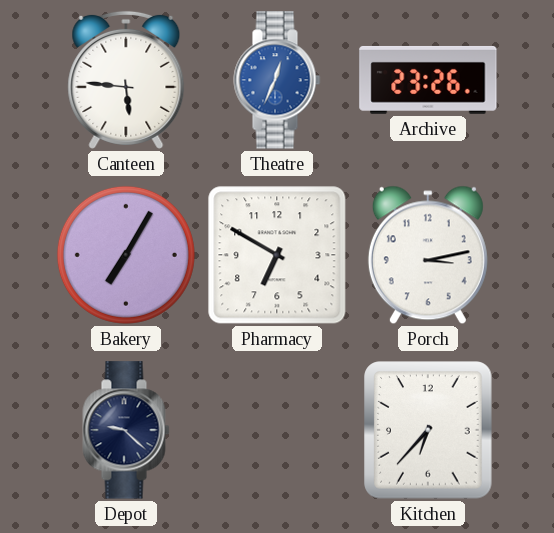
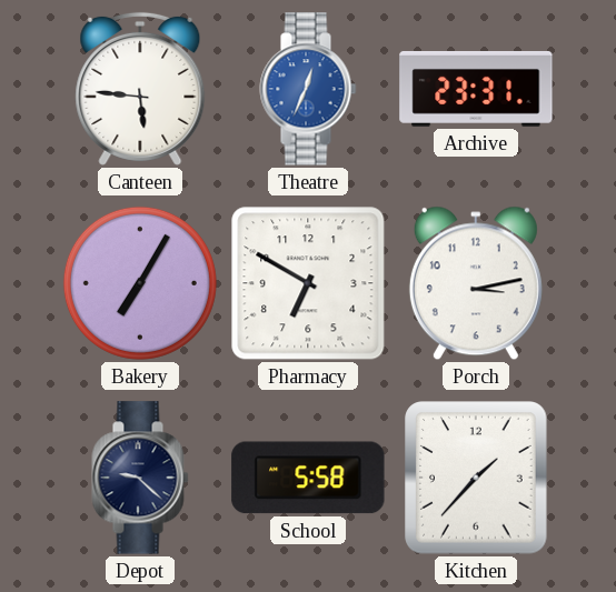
Archive: 23:26 -> 23:31
School: none -> 5:58
Kitchen: 6:37 -> 1:37
